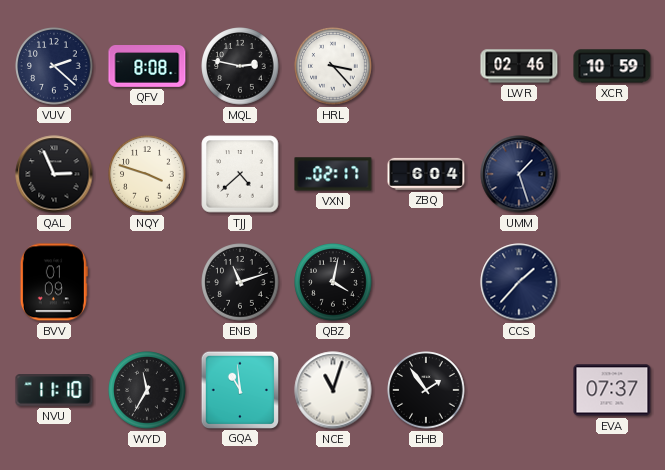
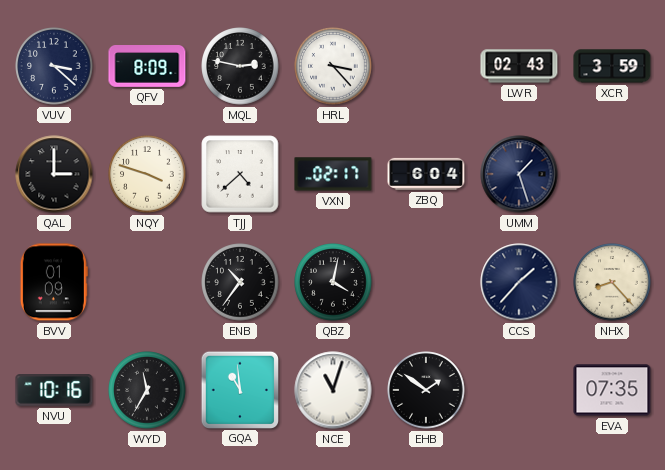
VUV: 2:22 -> 3:22
QFV: 8:08 -> 8:09
LWR: 02:46 -> 02:43
XCR: 10:59 -> 3:59
QAL: 2:56 -> 3:00
ENB: 11:12 -> 10:36
NHX: none -> 8:23
NVU: 11:10 -> 10:16
EHB: 1:54 -> 1:51
EVA: 07:37 -> 07:35
